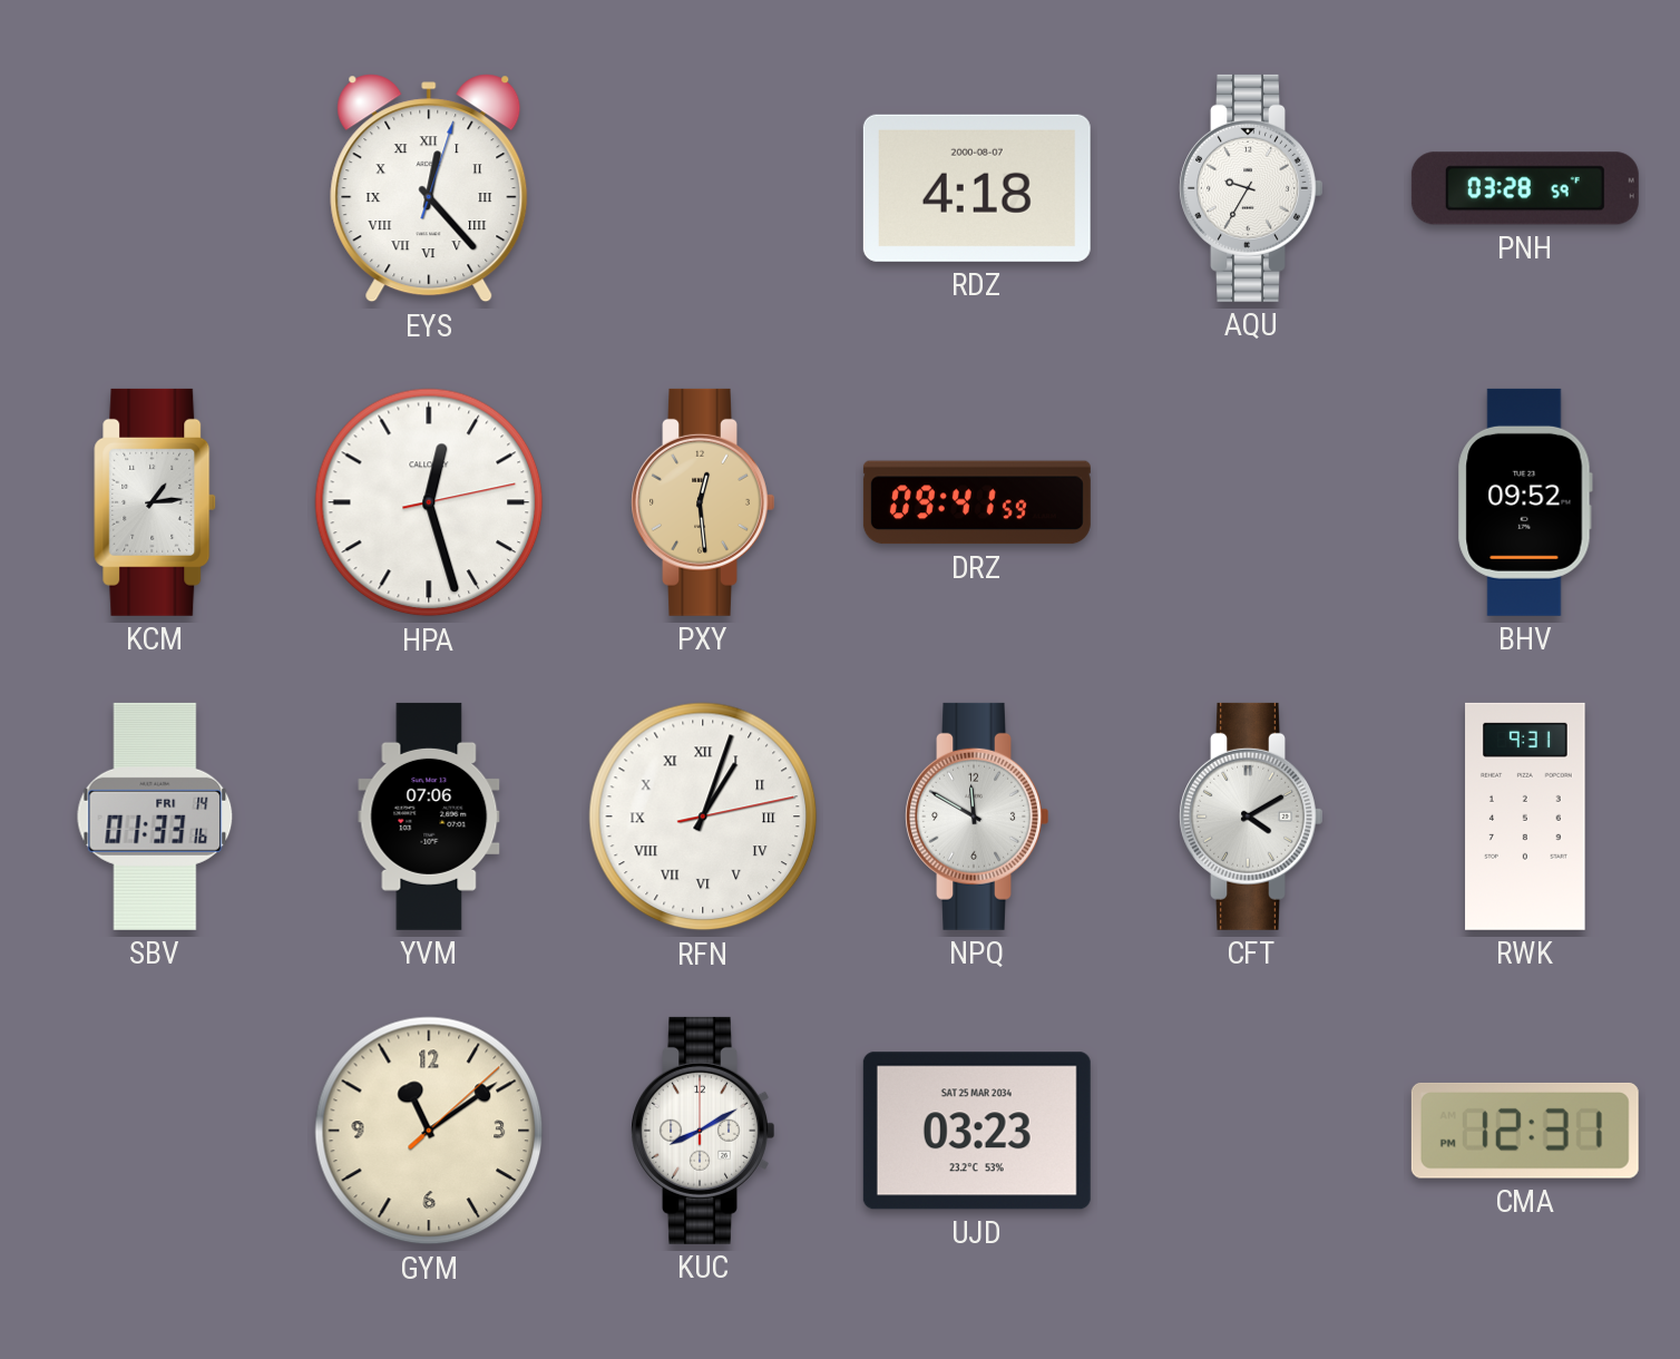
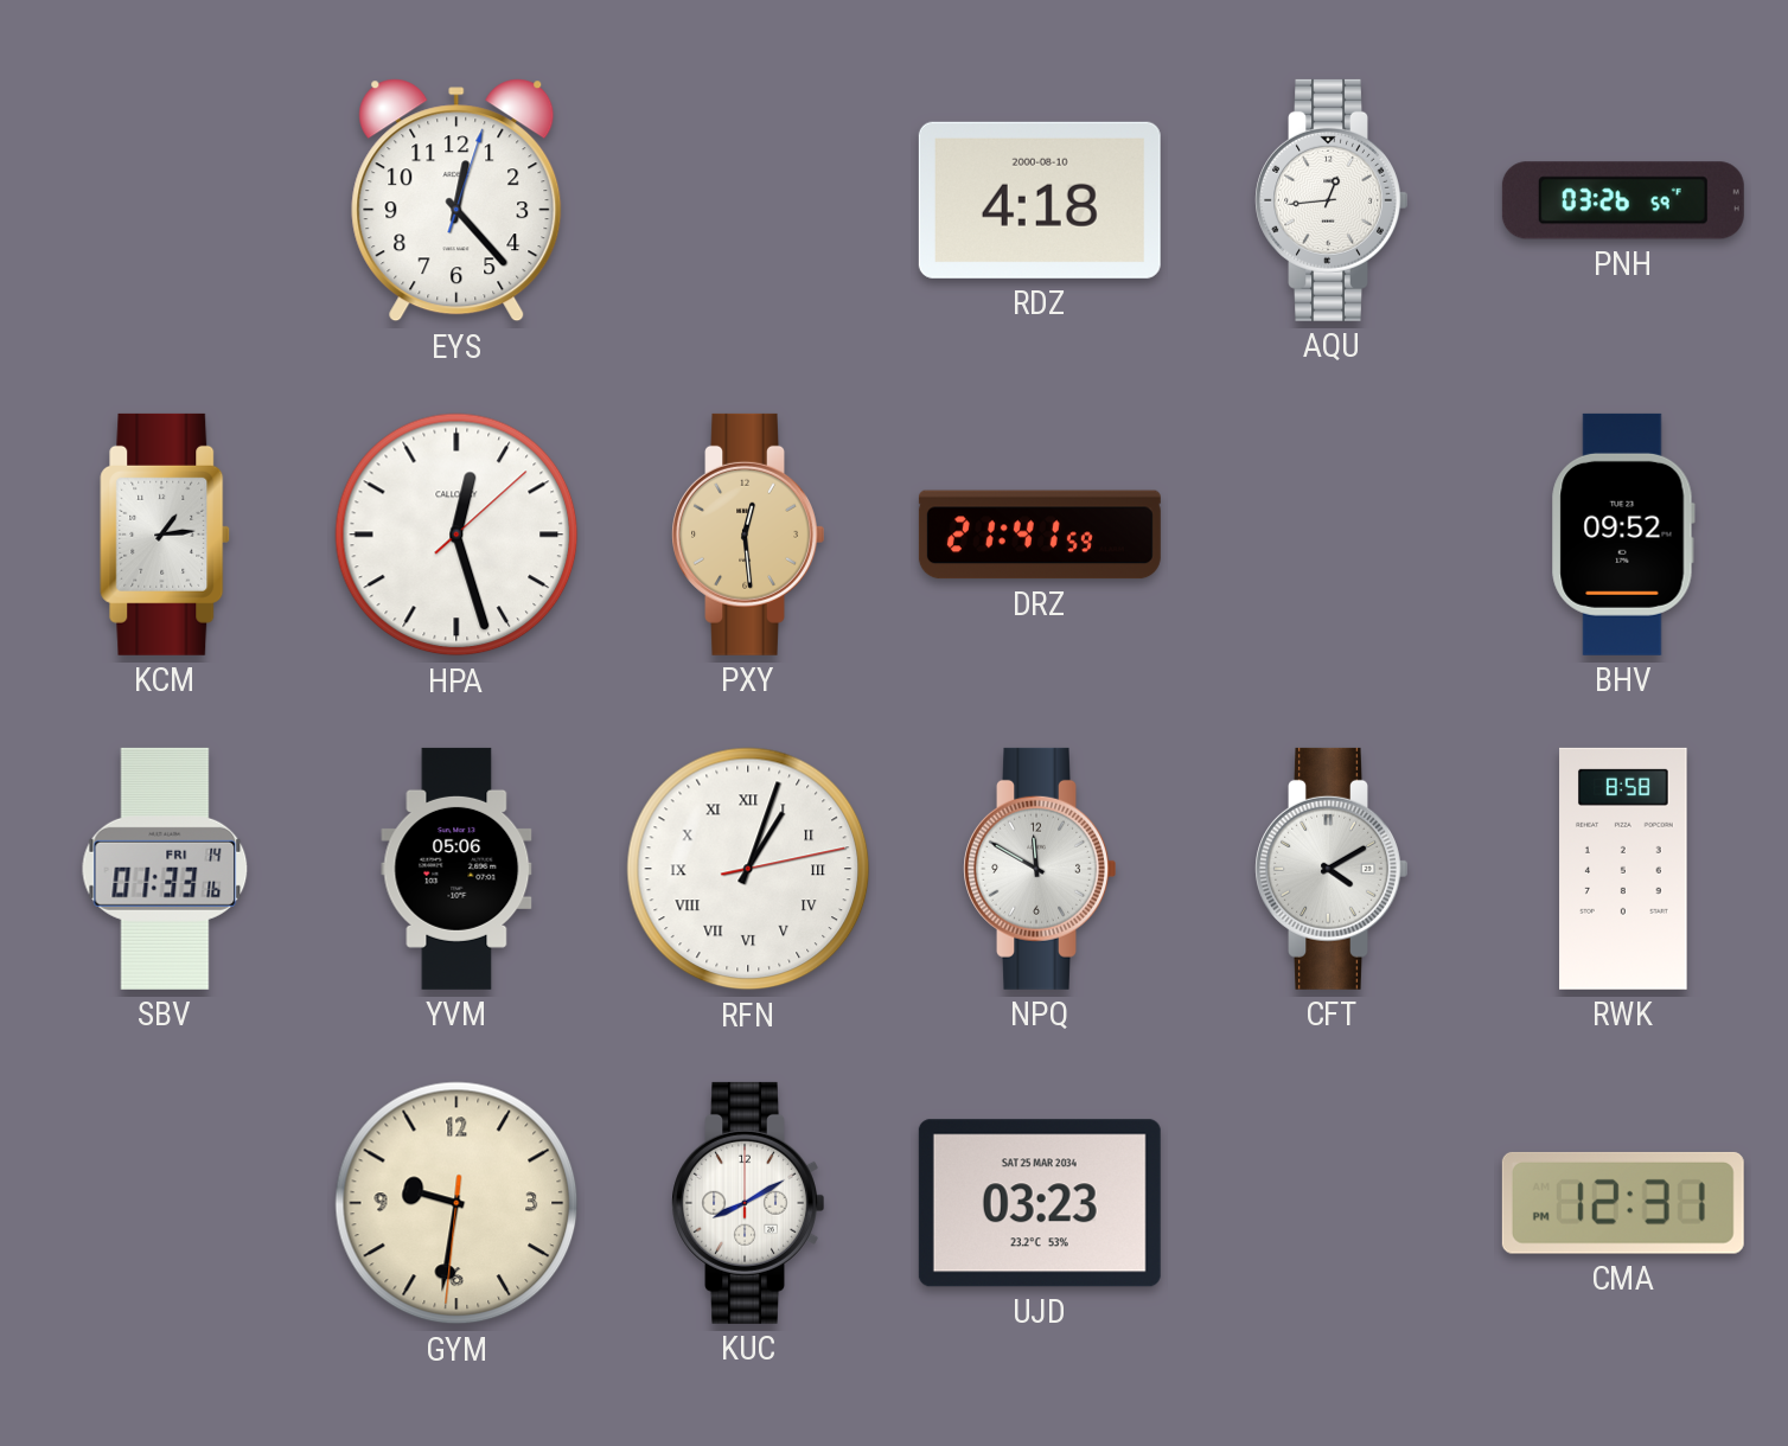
EYS numerals: Roman -> Arabic
RDZ date: 2000-08-07 -> 2000-08-10
AQU: 9:35 -> 12:44
PNH: 03:28 -> 03:26
HPA: 12:27:13 -> 12:27:08
DRZ: 09:41 -> 21:41
YVM: 07:06 -> 05:06
RWK: 9:31 -> 8:58
GYM: 11:09 -> 9:31
